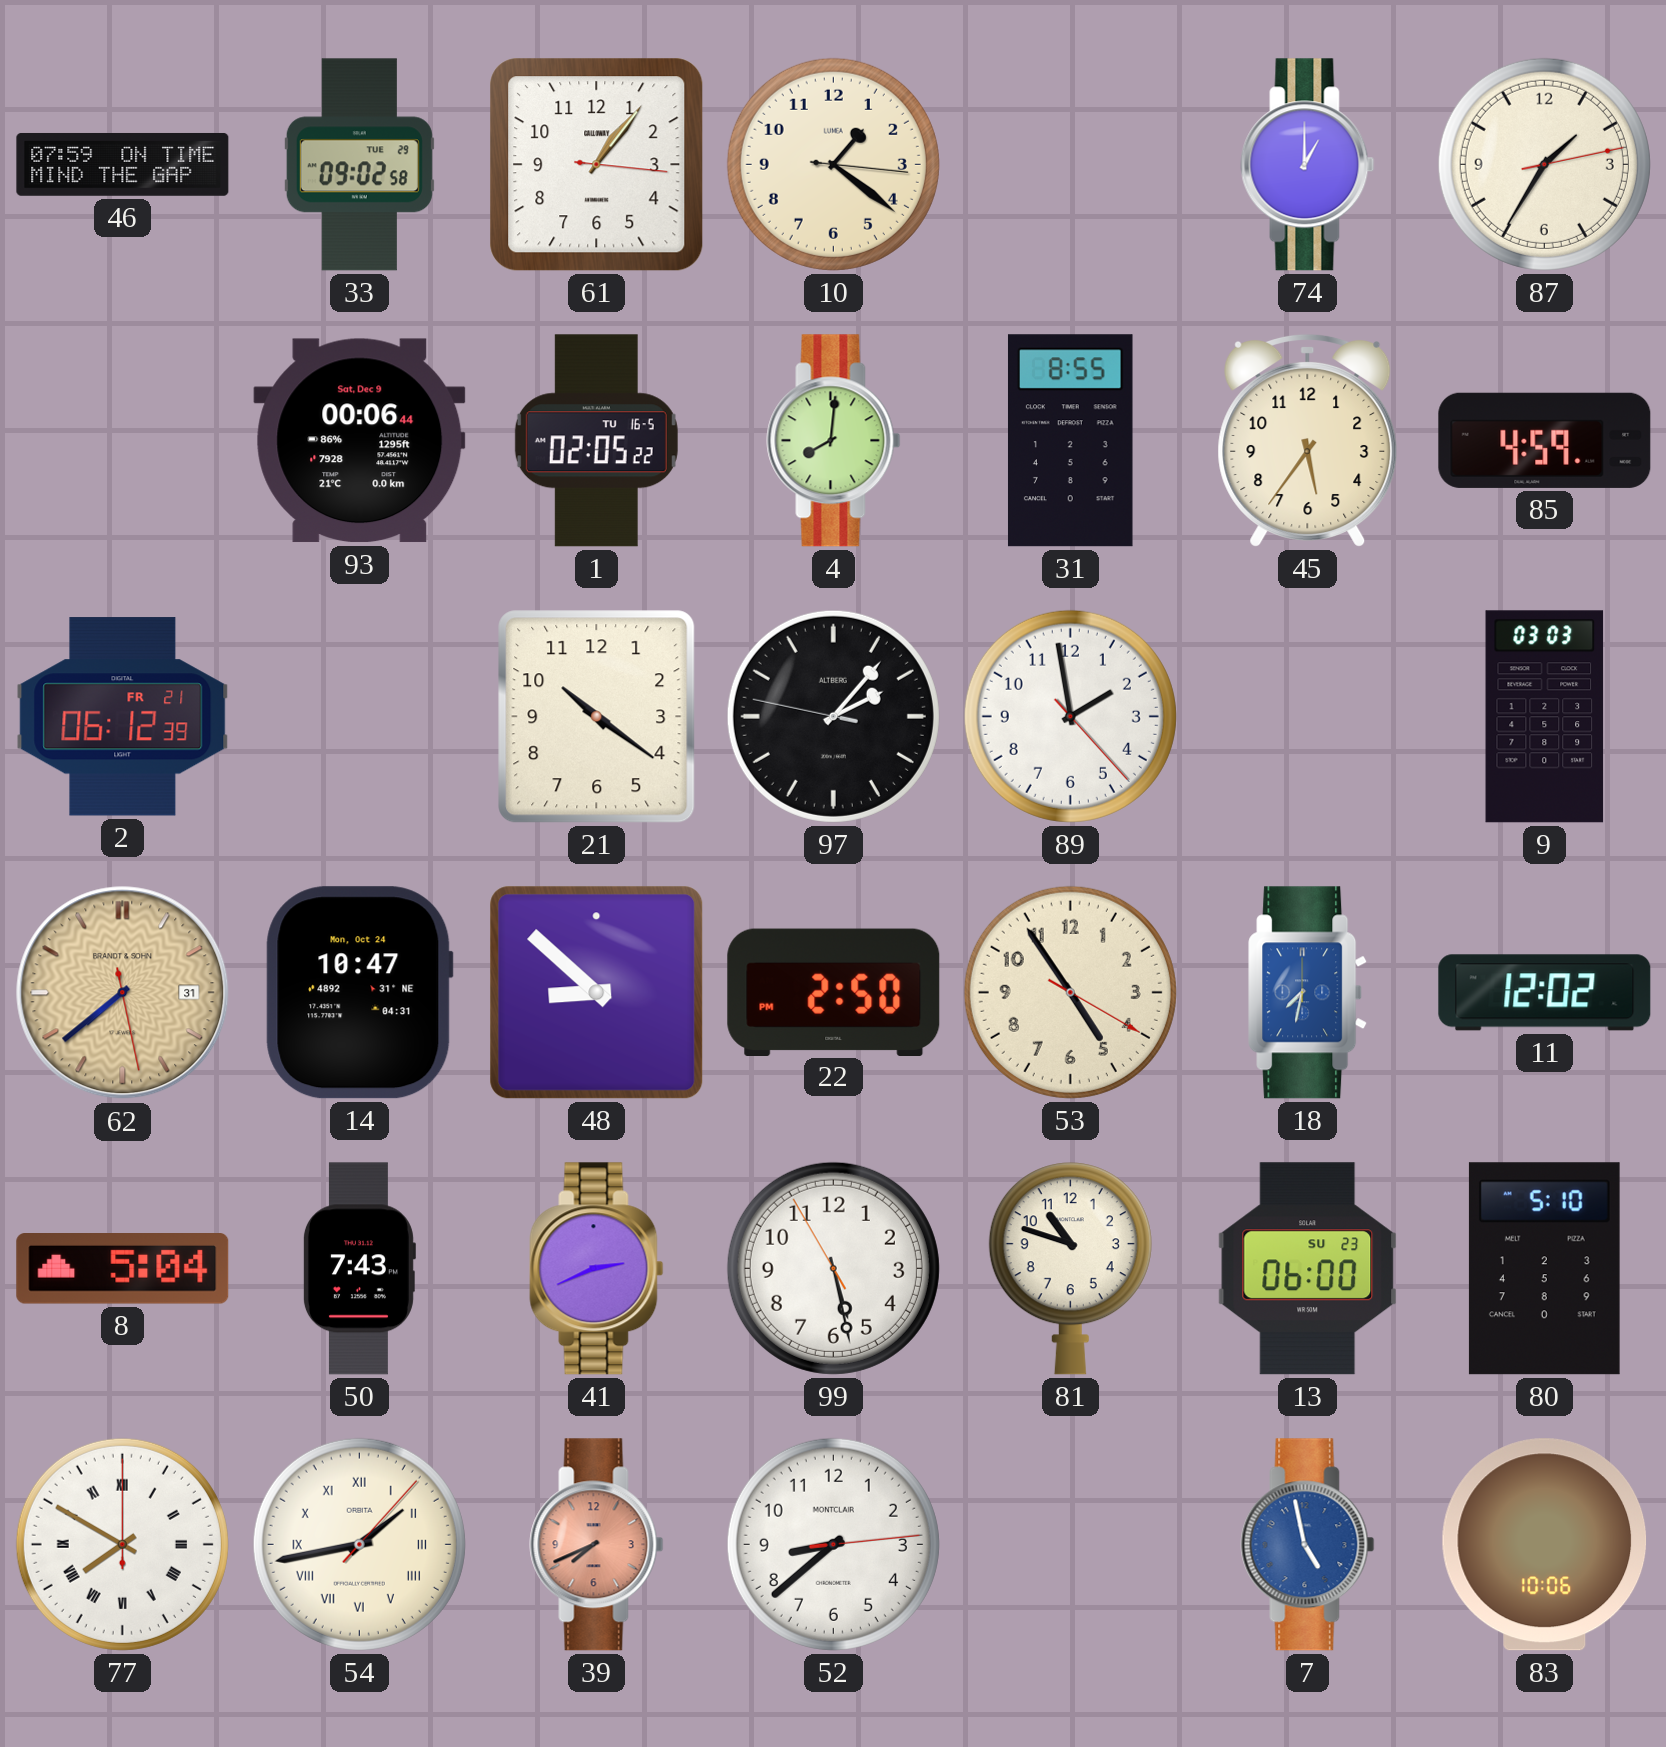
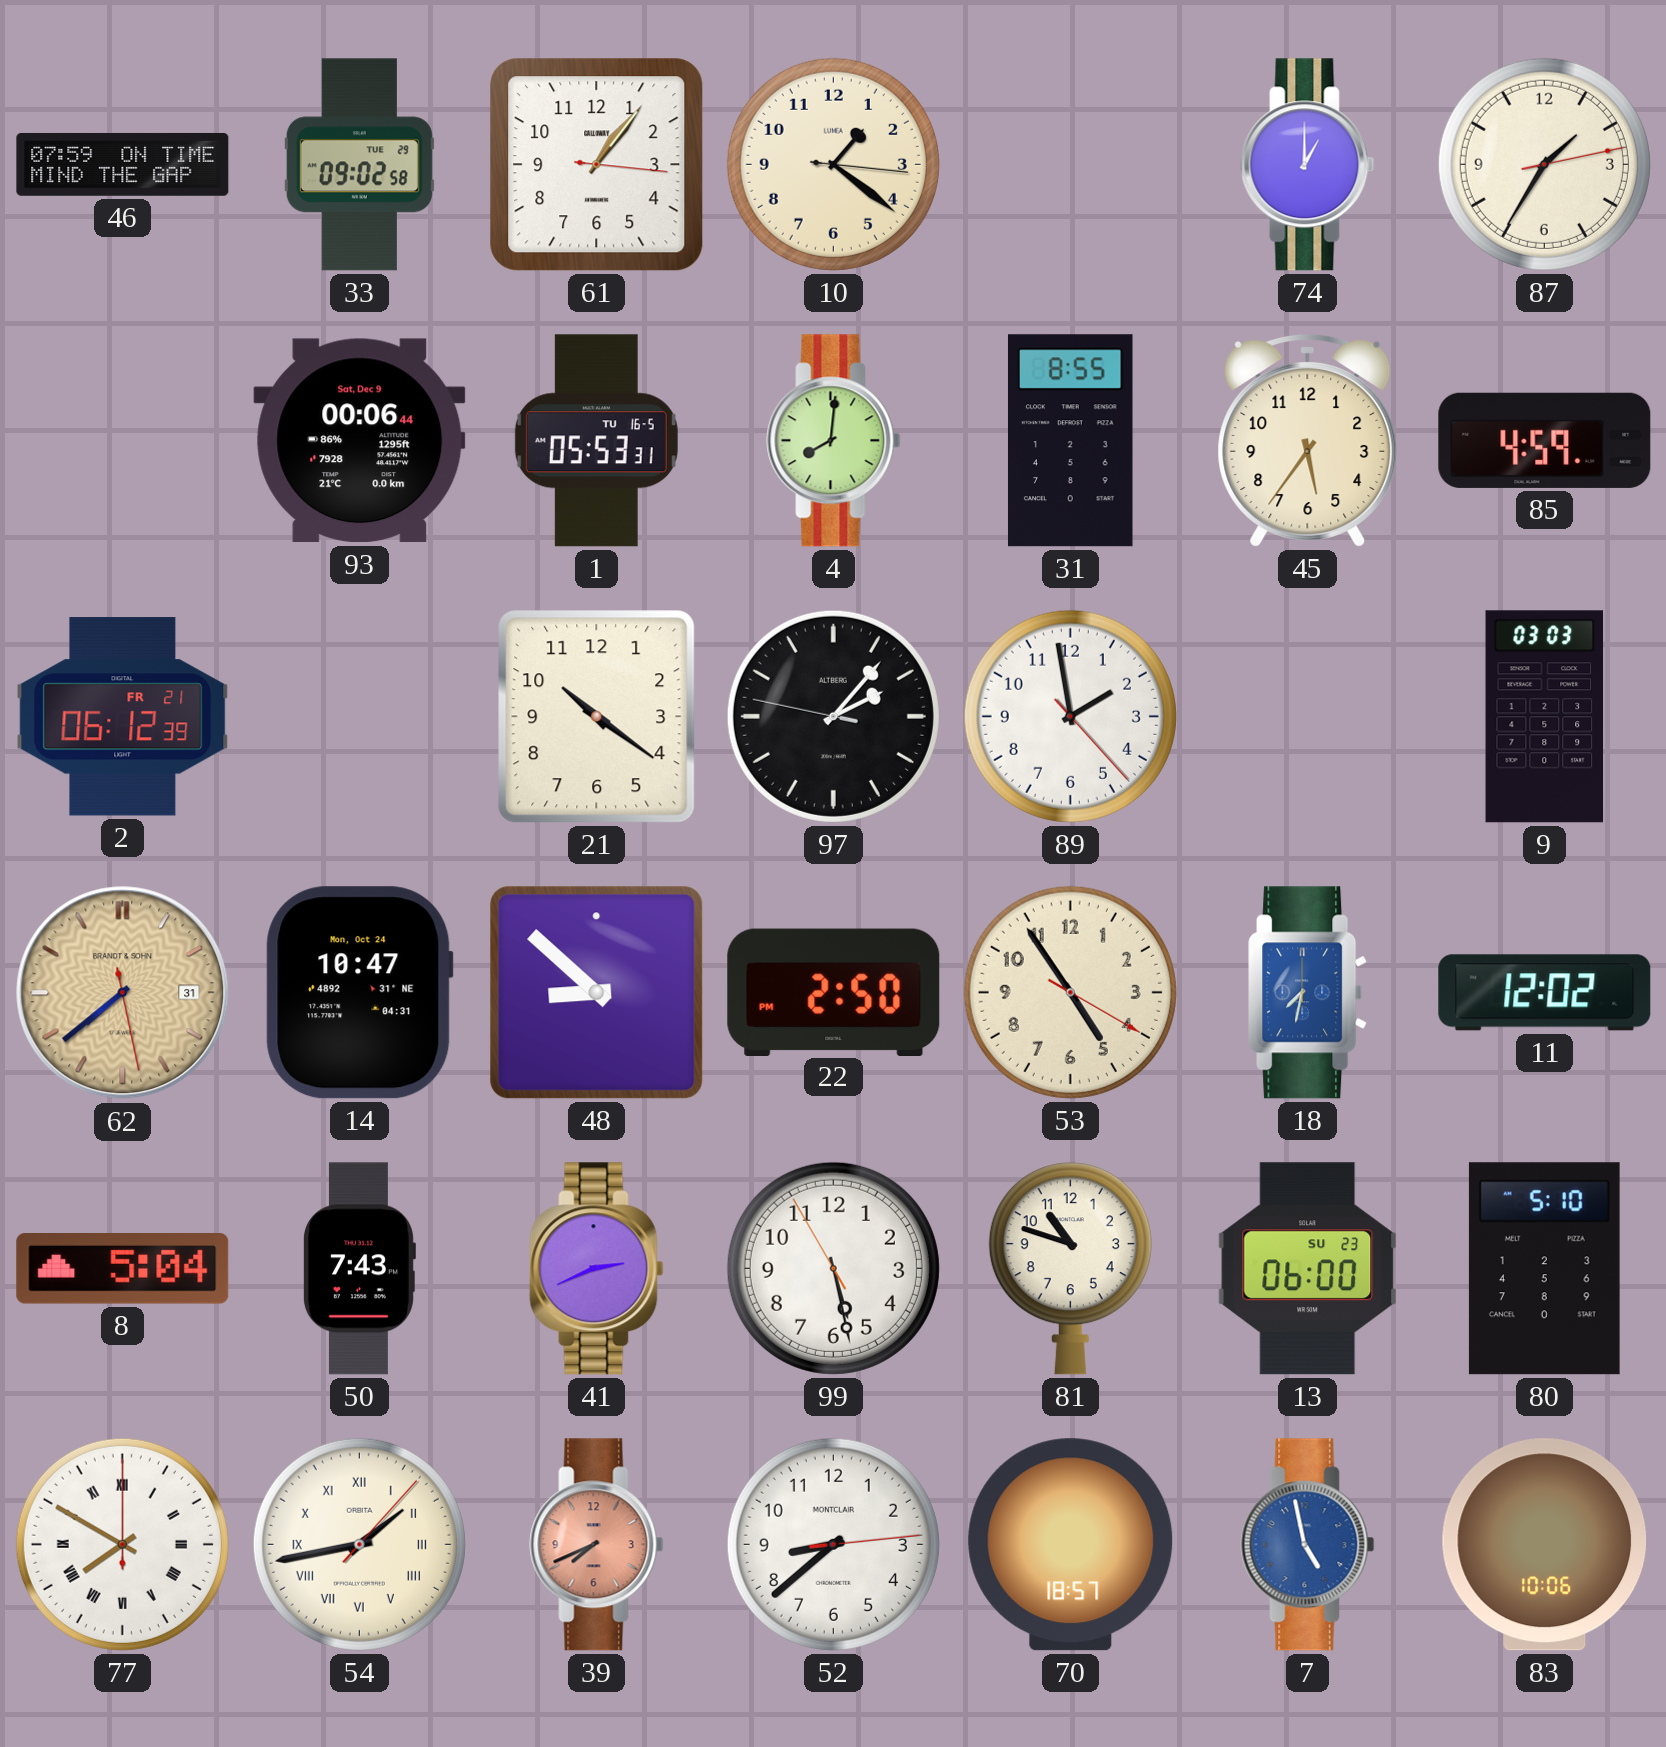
1: 02:05 -> 05:53
70: none -> 18:57
